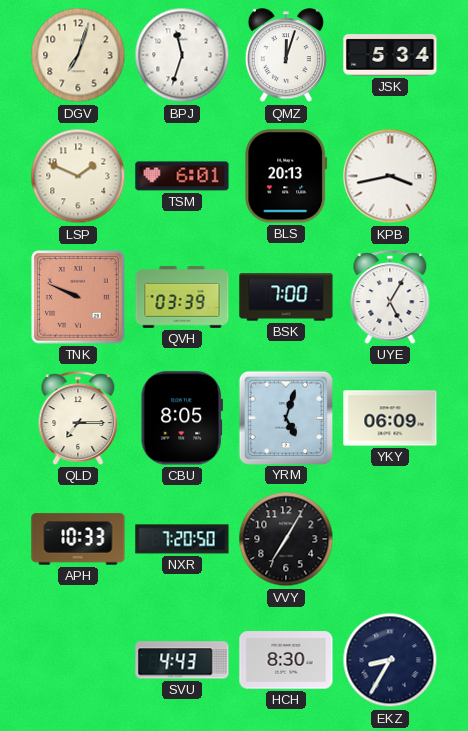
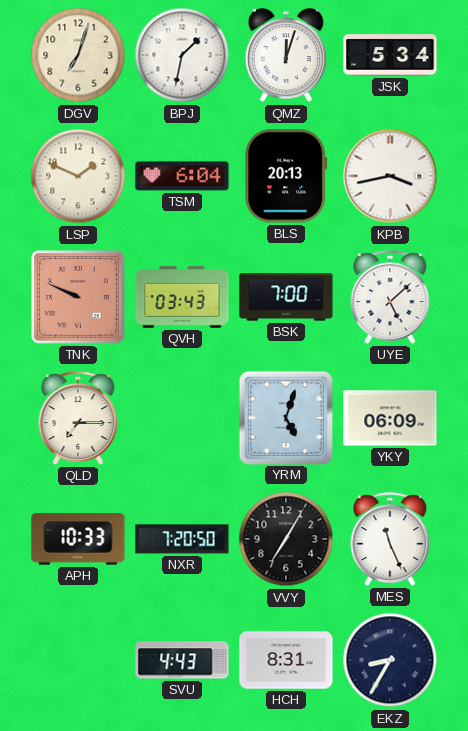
BPJ: 11:33 -> 1:32
TSM: 6:01 -> 6:04
QVH: 03:39 -> 03:43
UYE: 5:05 -> 5:08
CBU: 8:05 -> none
MES: none -> 11:26
HCH: 8:30 -> 8:31
